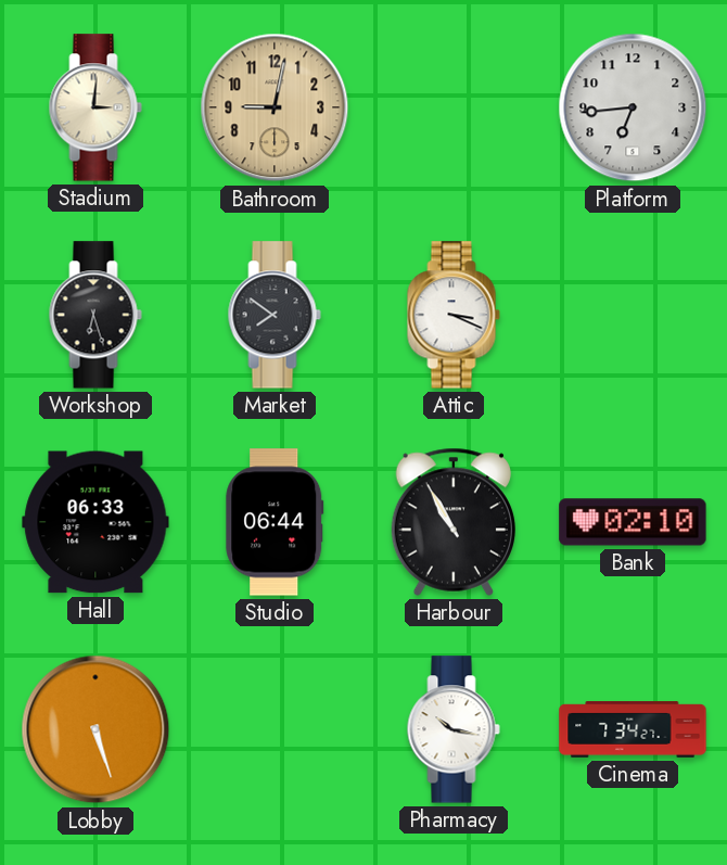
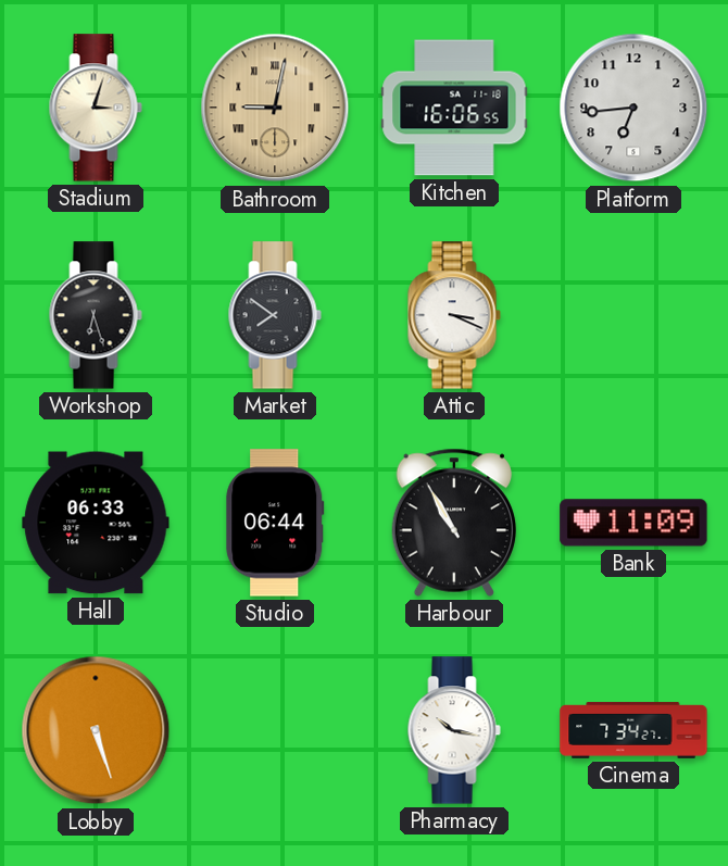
Stadium: 3:01 -> 3:03
Bathroom numerals: Arabic -> Roman
Kitchen: none -> 16:06
Bank: 02:10 -> 11:09
